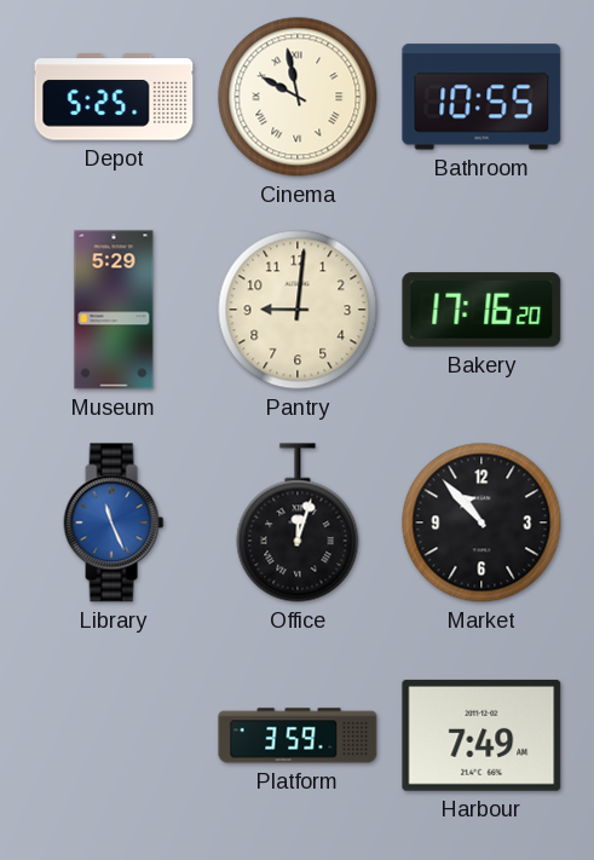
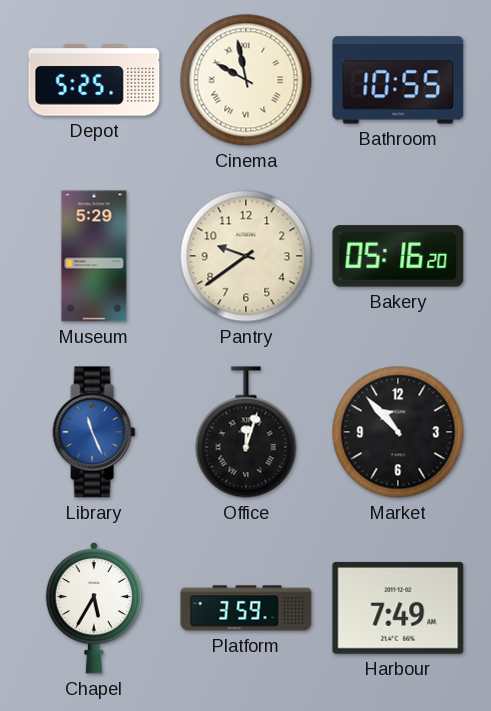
Pantry: 9:01 -> 9:39
Bakery: 17:16 -> 05:16
Chapel: none -> 5:35
